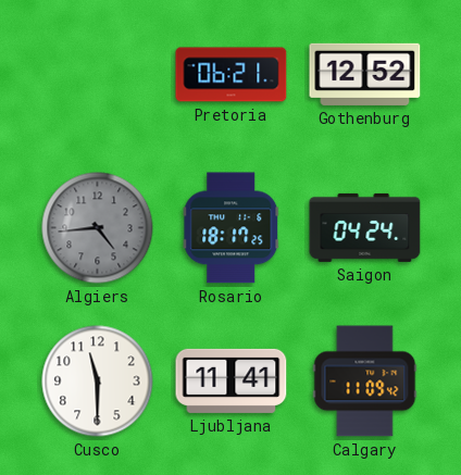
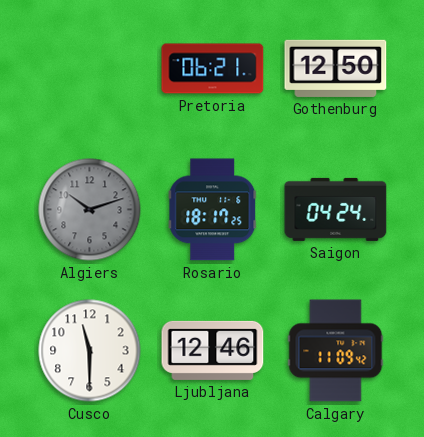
Gothenburg: 12:52 -> 12:50
Algiers: 4:44 -> 10:12
Ljubljana: 11:41 -> 12:46
